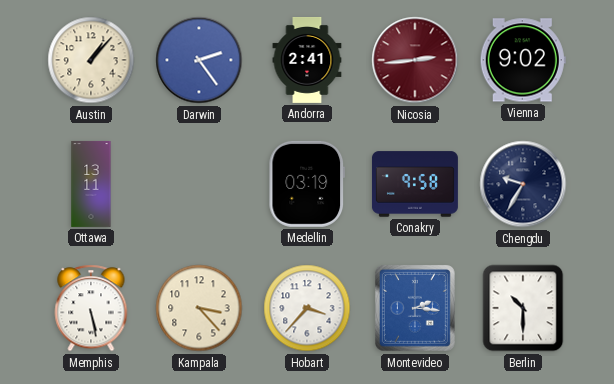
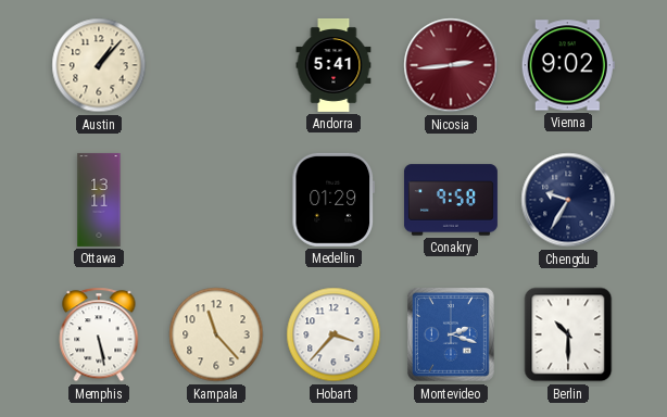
Darwin: 2:24 -> none
Andorra: 2:41 -> 5:41
Medellin: 03:19 -> 01:29
Kampala: 3:23 -> 11:23
Montevideo: 2:16 -> 2:18
